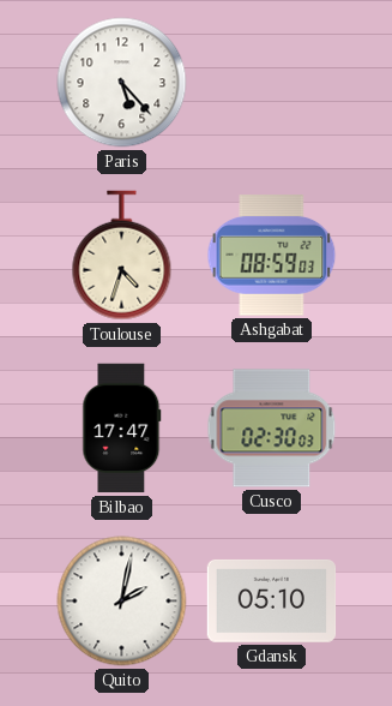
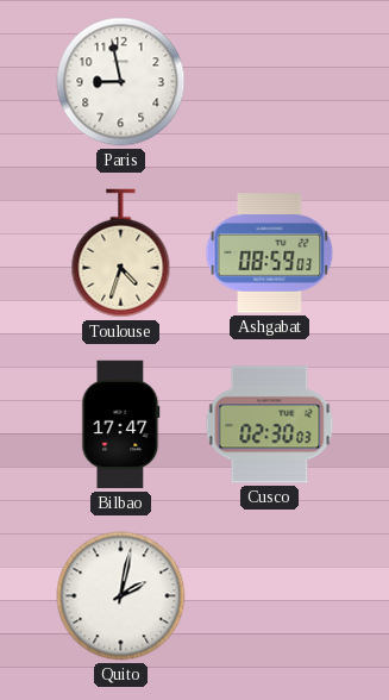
Paris: 5:23 -> 8:58
Gdansk: 05:10 -> none
